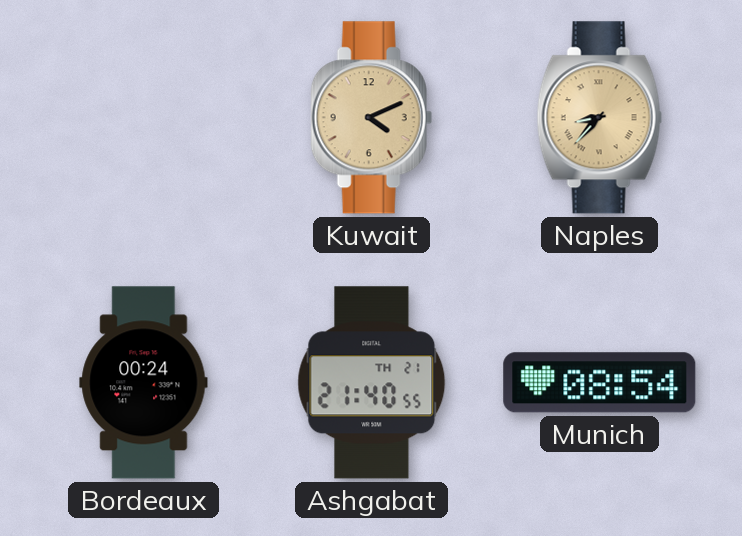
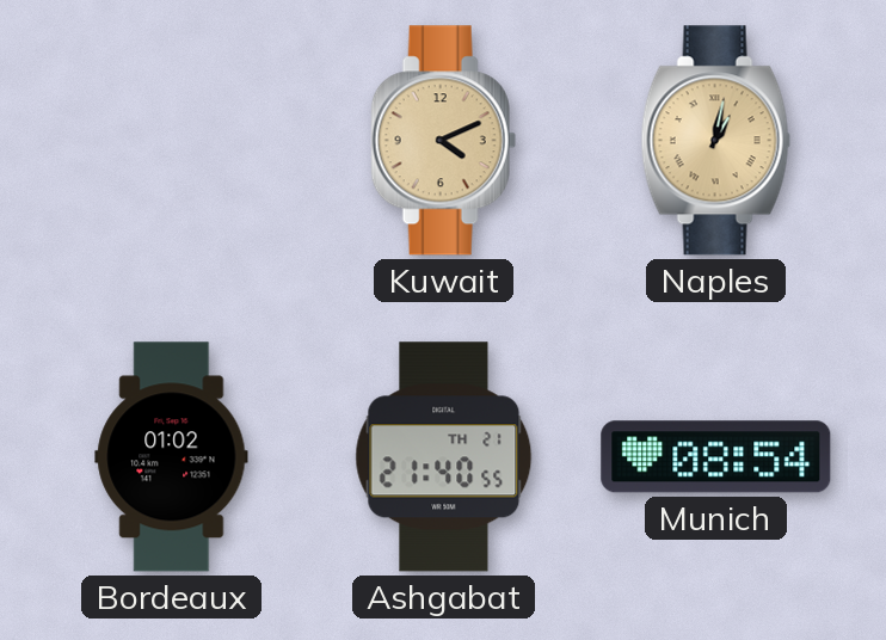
Naples: 8:37 -> 1:02
Bordeaux: 00:24 -> 01:02
